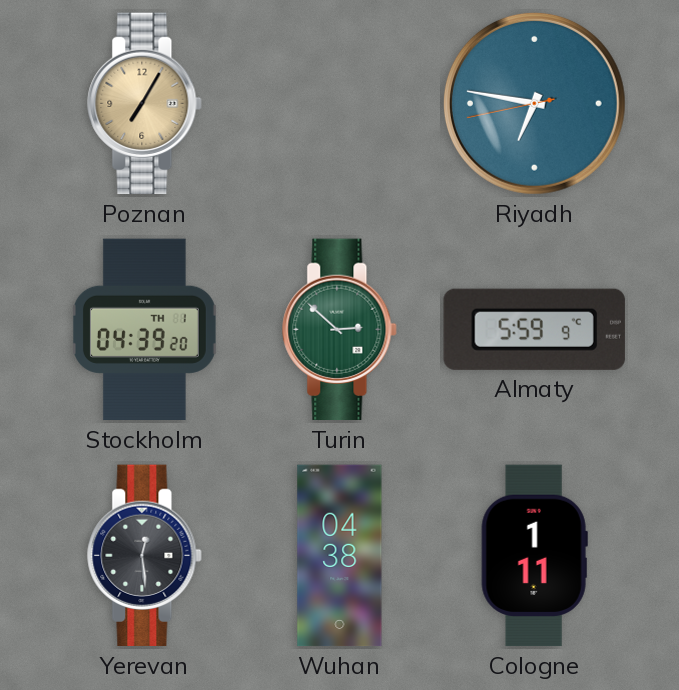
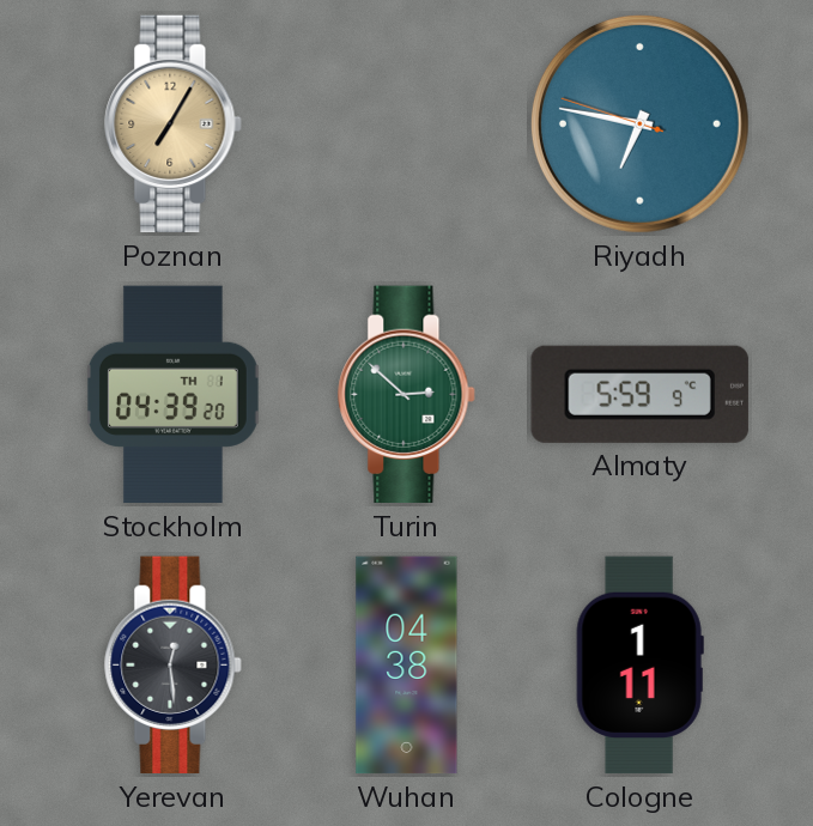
Riyadh: 6:46:43 -> 6:46:48
